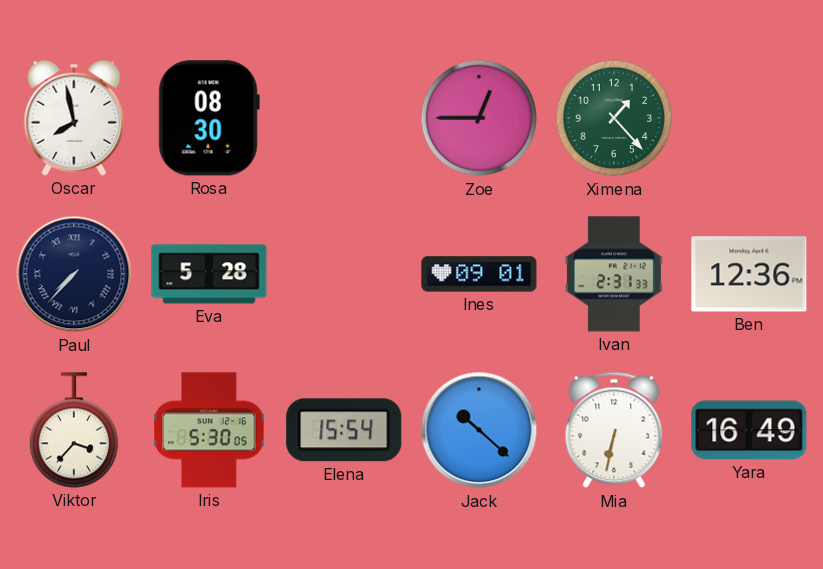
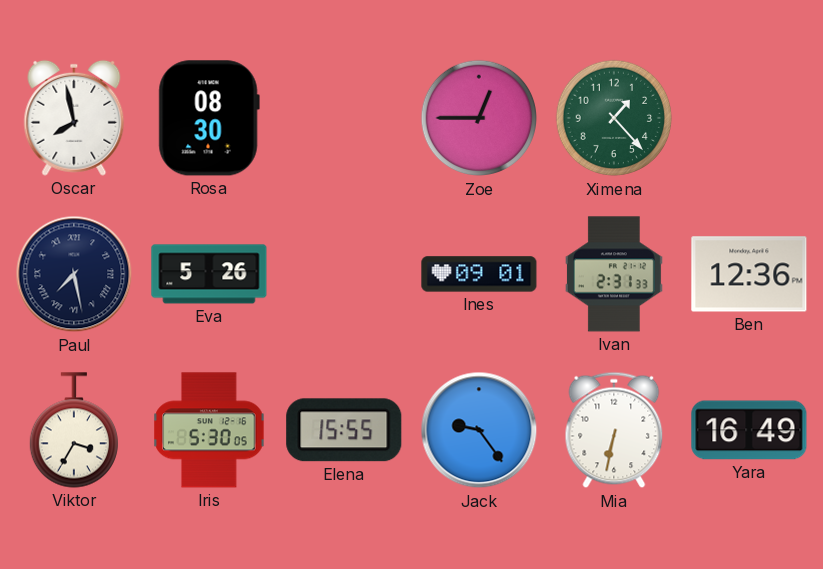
Paul: 7:37 -> 7:28
Eva: 5:28 -> 5:26
Viktor: 3:37 -> 3:35
Elena: 15:54 -> 15:55
Jack: 10:22 -> 9:24
